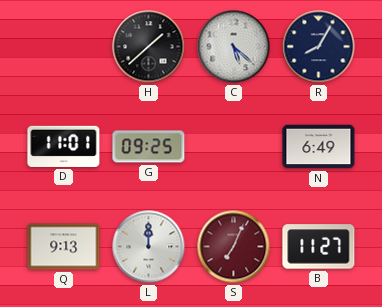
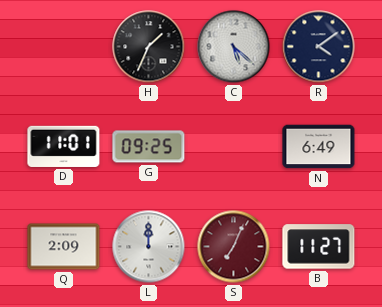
H: 1:38 -> 1:34
R: 8:05 -> 4:09
Q: 9:13 -> 2:09
